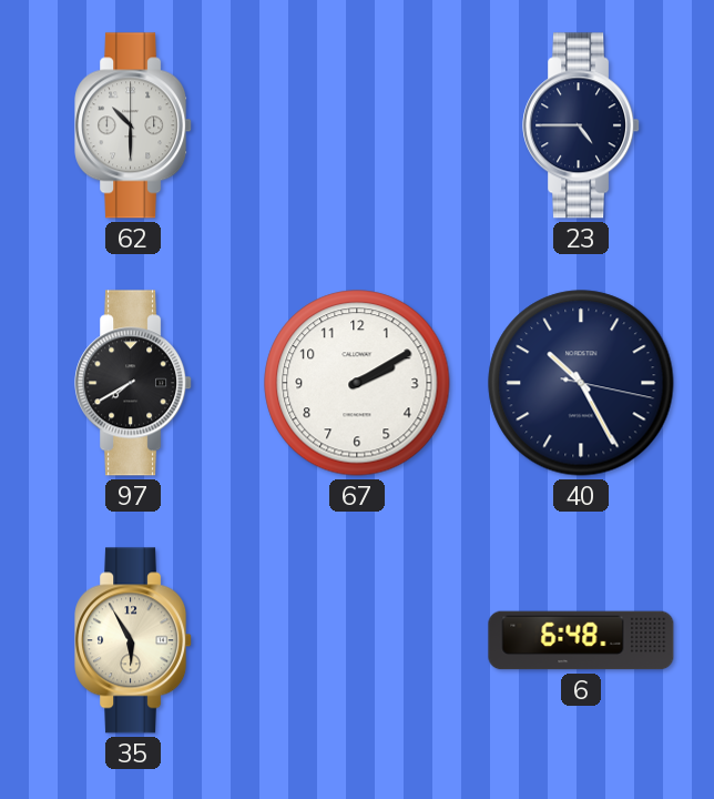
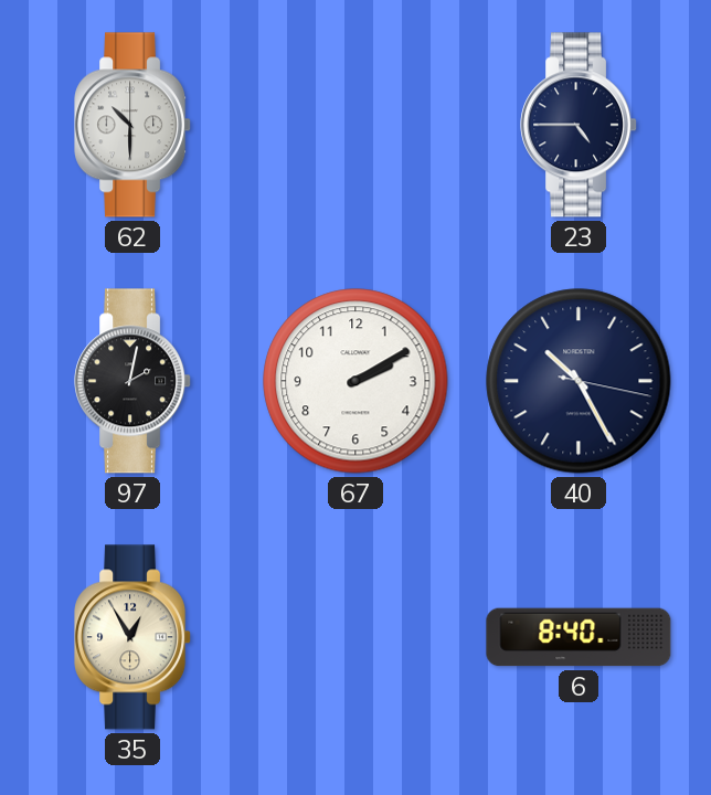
97: 7:40 -> 2:02
35: 5:55 -> 12:55
6: 6:48 -> 8:40
